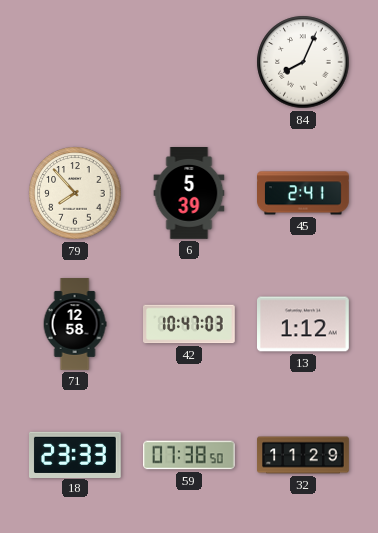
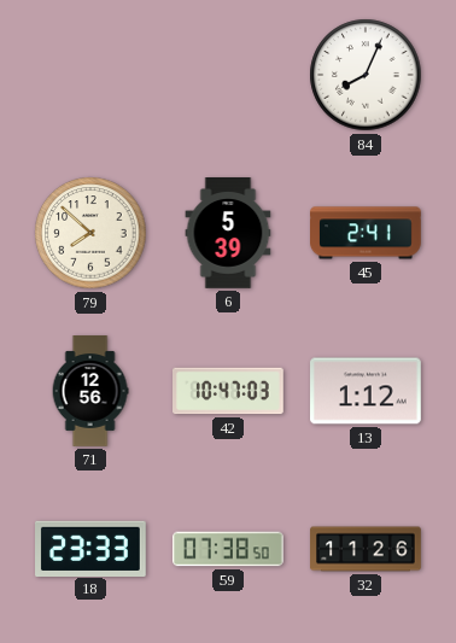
79: 7:53 -> 7:52
71: 12:58 -> 12:56
32: 11:29 -> 11:26
